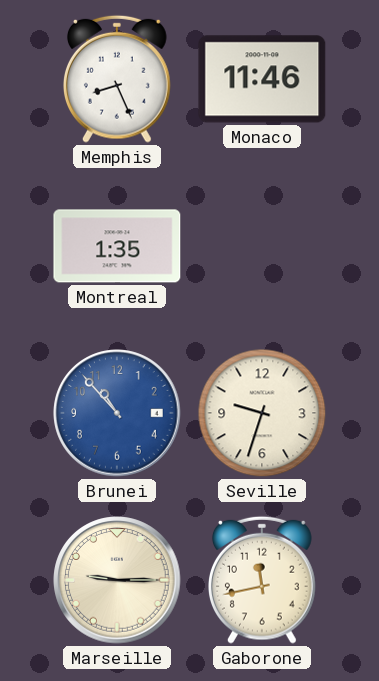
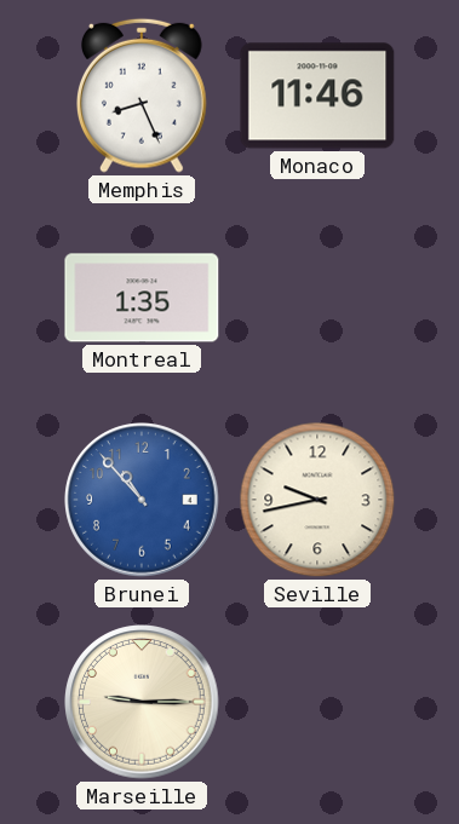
Seville: 9:33 -> 9:43
Gaborone: 11:43 -> none
